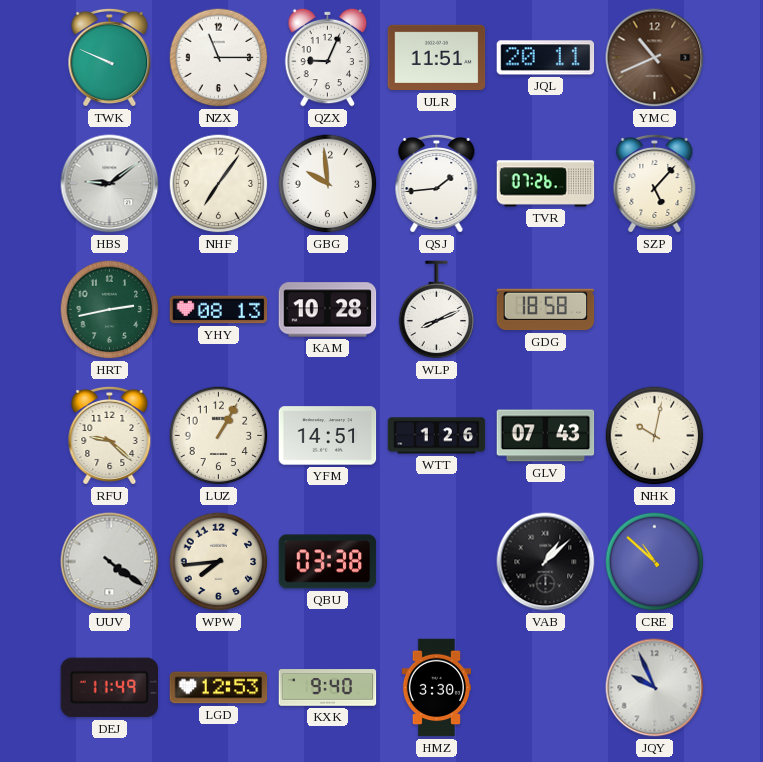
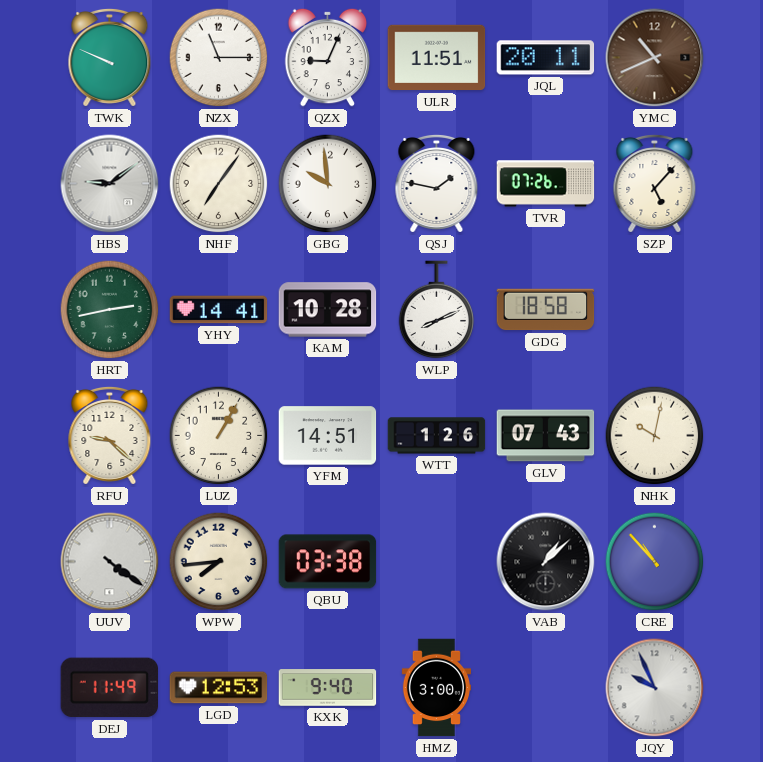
QSJ: 1:44 -> 1:47
YHY: 08:13 -> 14:41
CRE: 10:52 -> 10:53
HMZ: 3:30 -> 3:00
